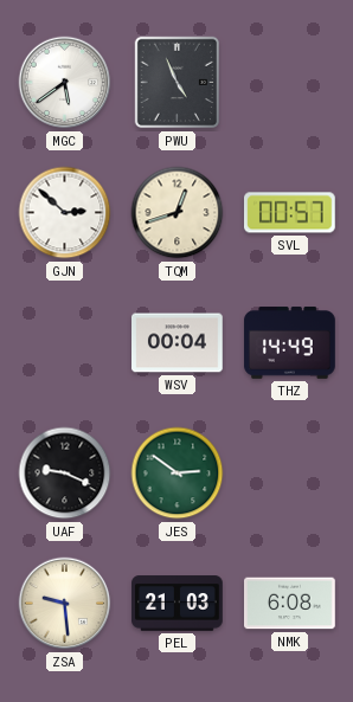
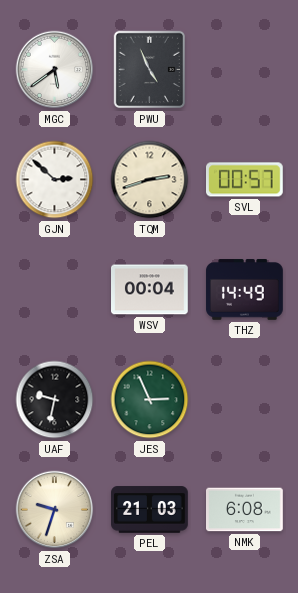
TQM: 12:42 -> 2:42
UAF: 9:19 -> 9:32
JES: 2:51 -> 2:56
ZSA: 9:29 -> 9:33
